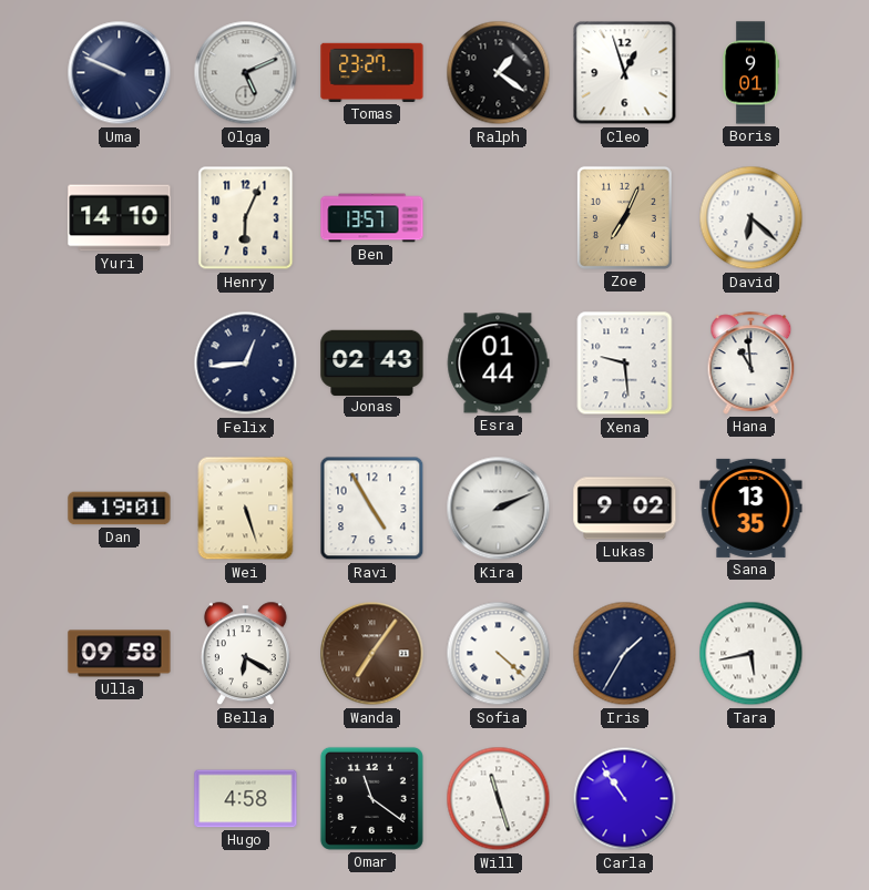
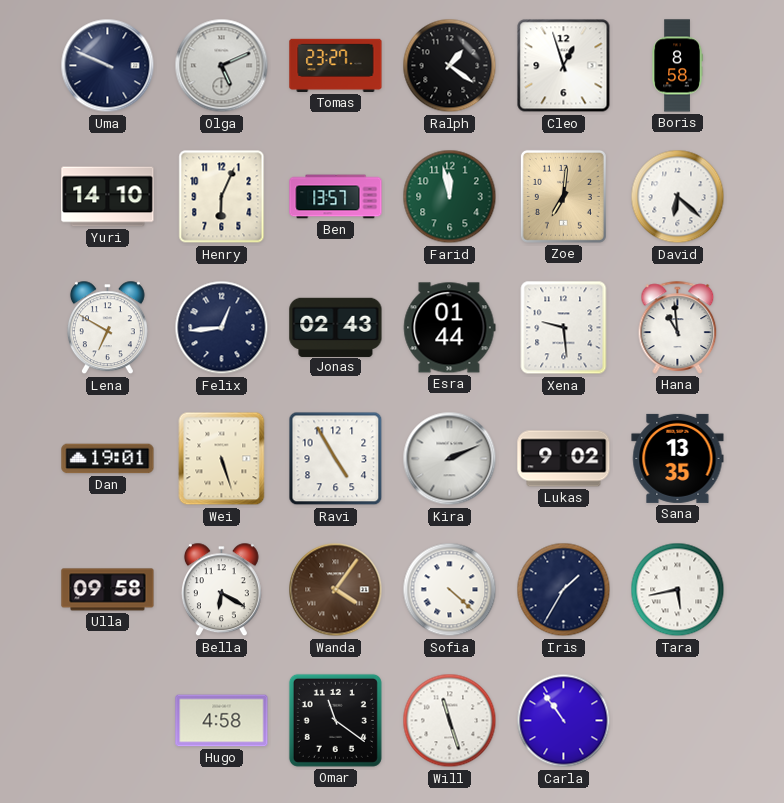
Boris: 9:01 -> 8:58
Farid: none -> 11:58
Zoe: 7:04 -> 7:01
Lena: none -> 6:50
Wanda: 7:06 -> 4:06
